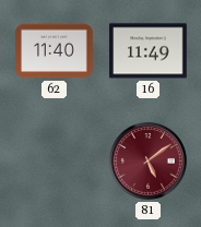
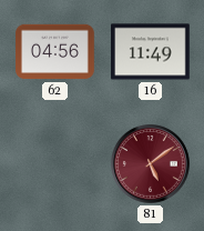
62: 11:40 -> 04:56
